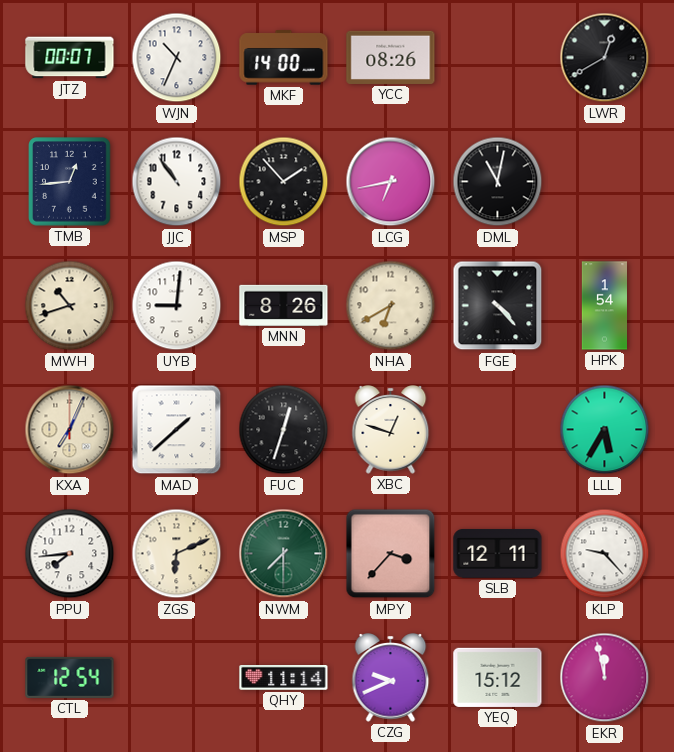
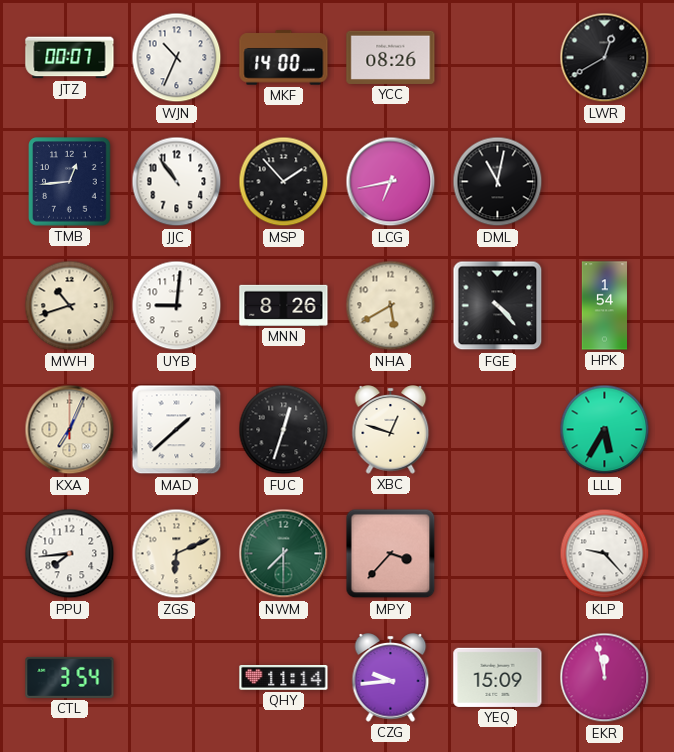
NHA: 6:40 -> 5:40
SLB: 12:11 -> none
CTL: 12:54 -> 3:54
CZG: 9:41 -> 9:44
YEQ: 15:12 -> 15:09
